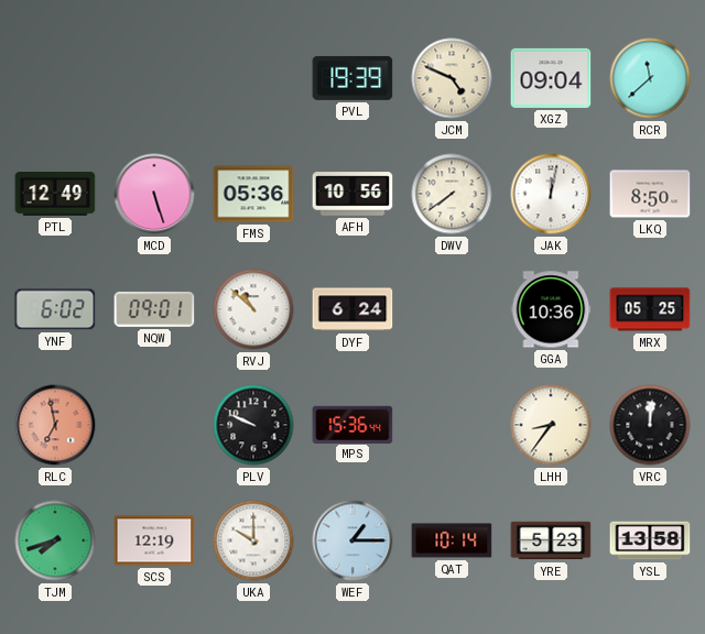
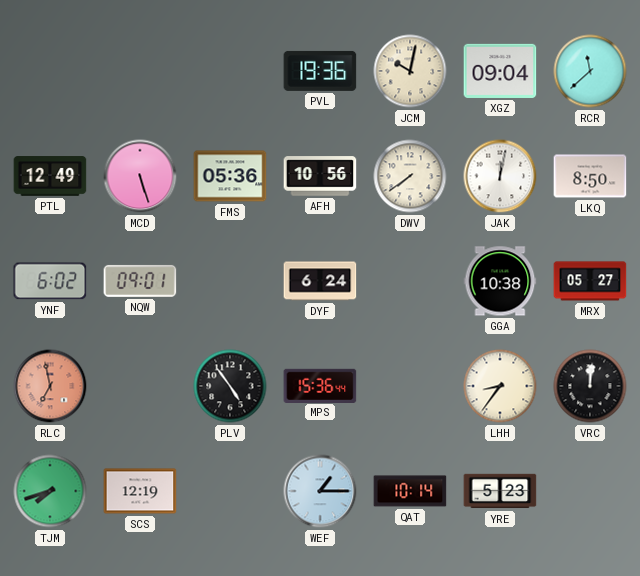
PVL: 19:39 -> 19:36
JCM: 4:49 -> 10:02
RVJ: 10:52 -> none
GGA: 10:36 -> 10:38
MRX: 05:25 -> 05:27
PLV: 9:49 -> 4:54
UKA: 10:00 -> none
YSL: 13:58 -> none
